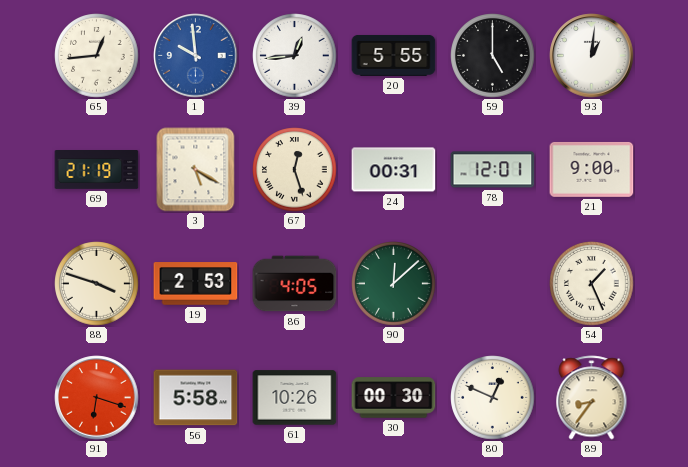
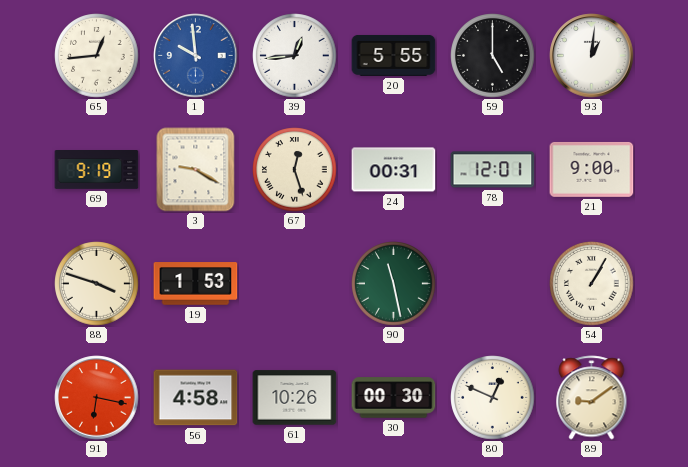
69: 21:19 -> 9:19
3: 5:20 -> 9:20
19: 2:53 -> 1:53
86: 4:05 -> none
90: 12:08 -> 11:28
54: 1:26 -> 1:05
91: 6:18 -> 6:17
56: 5:58 -> 4:58
89: 8:36 -> 9:09
